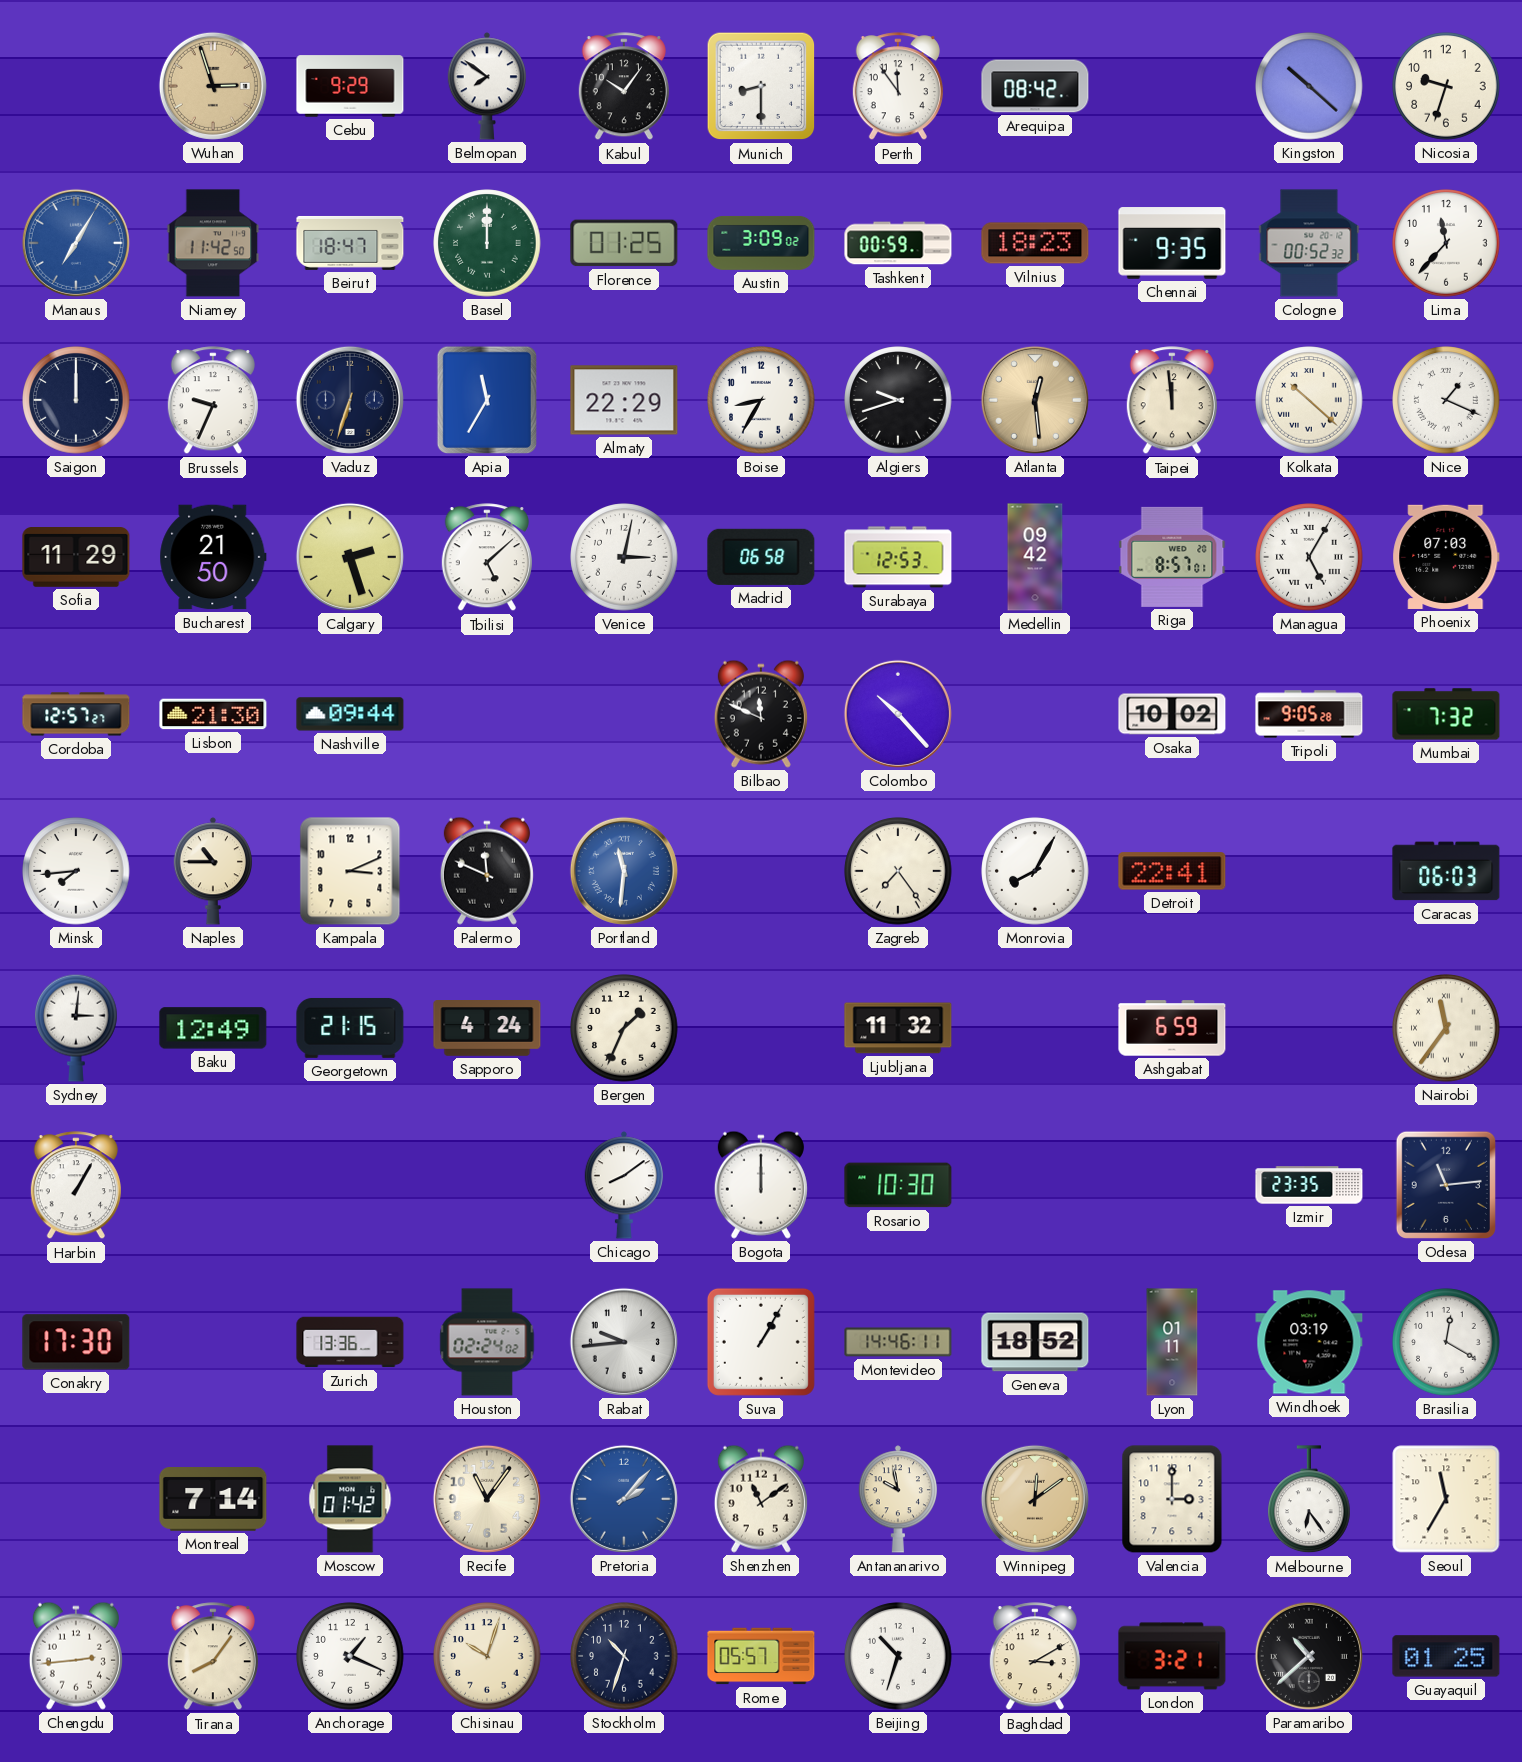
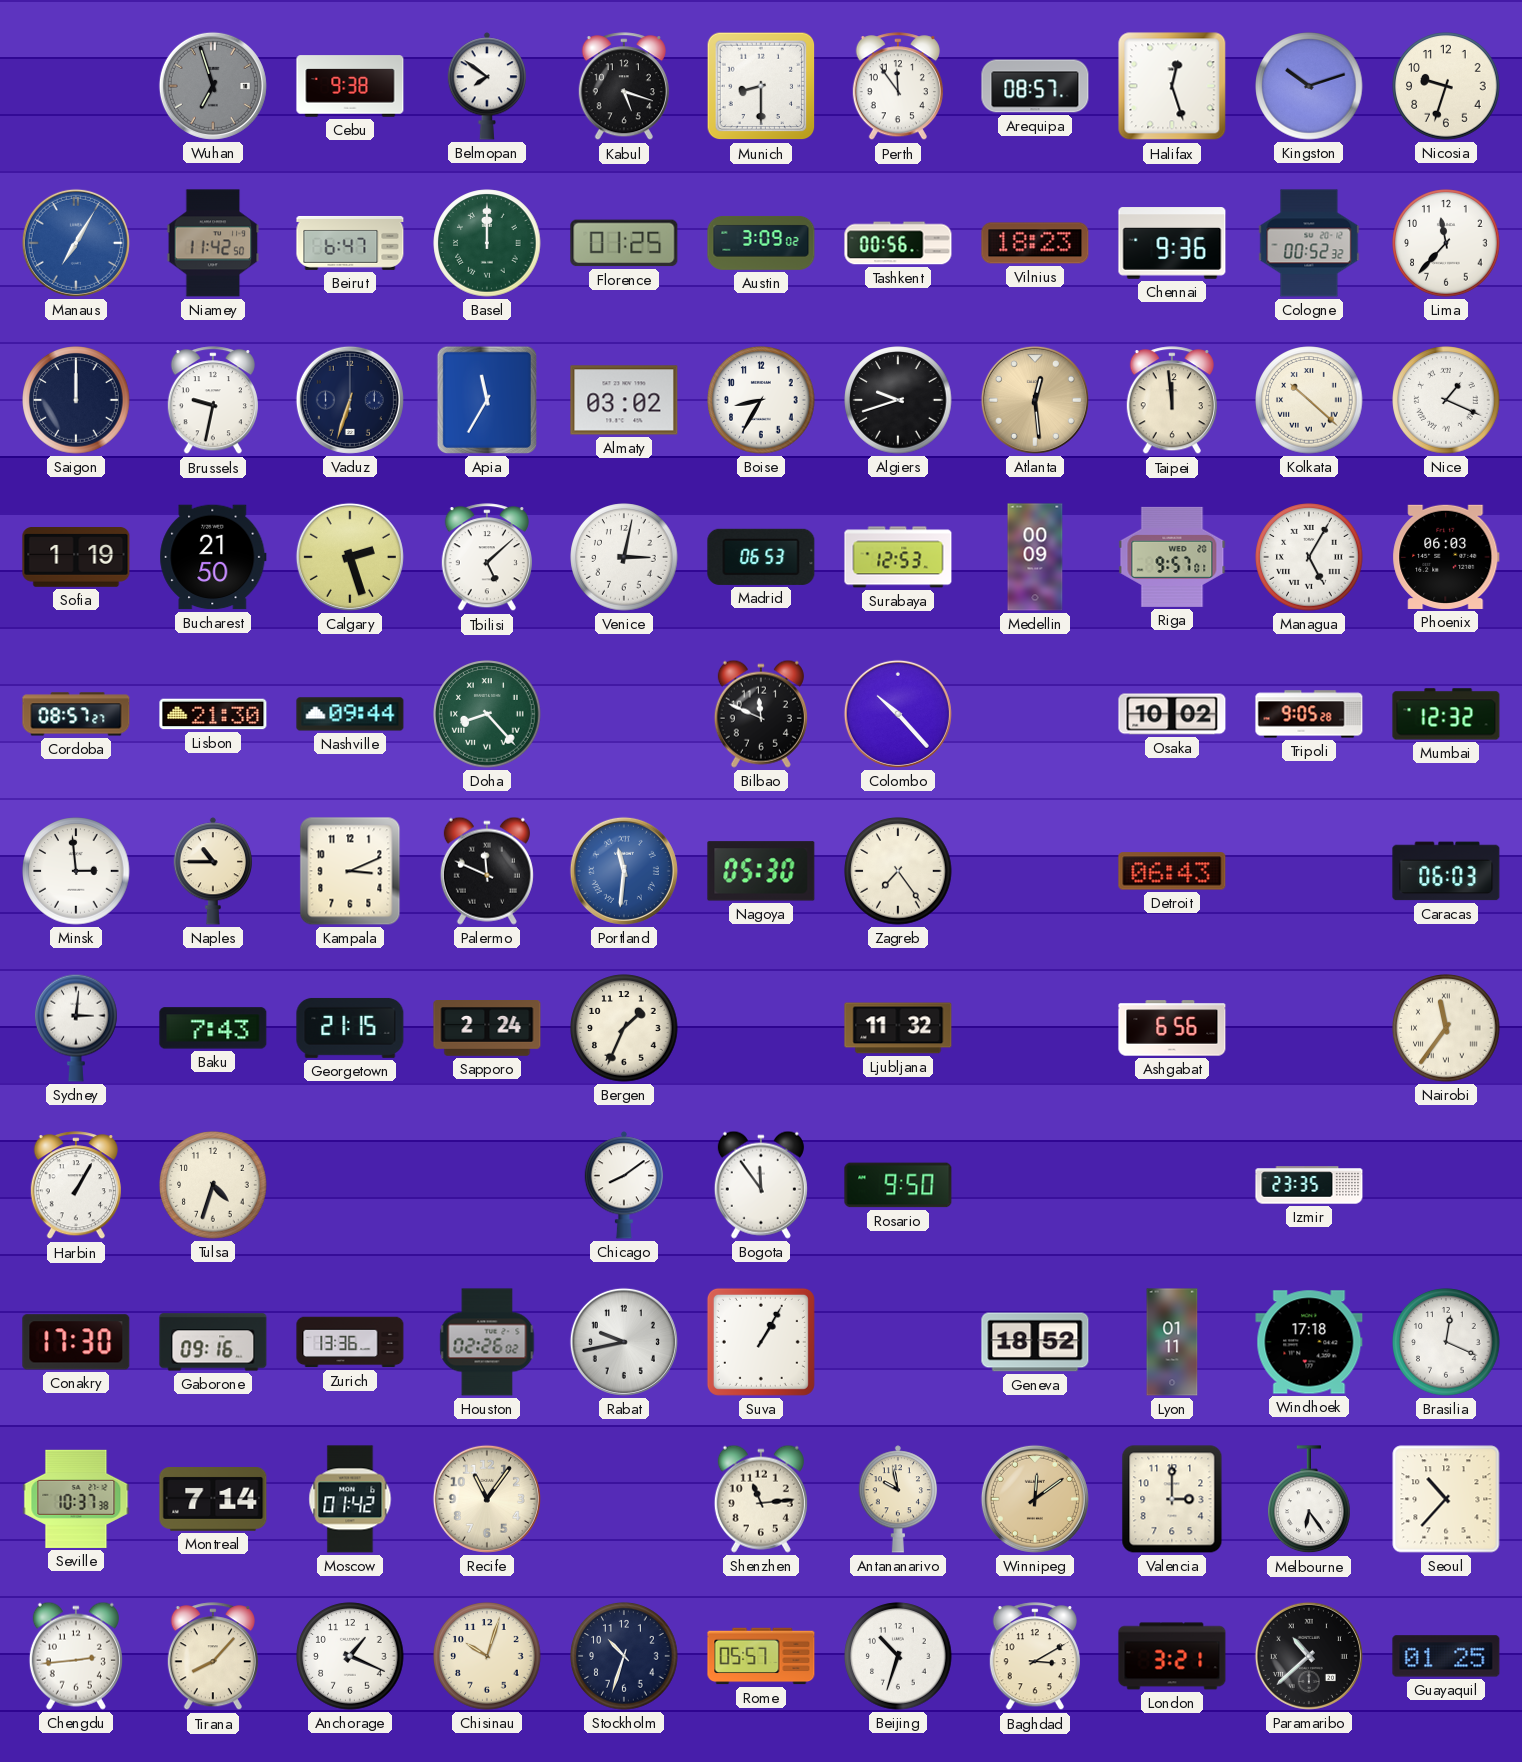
Wuhan: 2:57 -> 6:57
Wuhan dial: champagne -> grey
Cebu: 9:29 -> 9:38
Kabul: 10:06 -> 5:18
Arequipa: 08:42 -> 08:57
Halifax: none -> 12:27
Kingston: 10:22 -> 10:12
Beirut: 18:47 -> 6:47
Tashkent: 00:59 -> 00:56
Chennai: 9:35 -> 9:36
Brussels: 9:34 -> 9:32
Almaty: 22:29 -> 03:02
Sofia: 11:29 -> 1:19
Madrid: 06:58 -> 06:53
Medellin: 09:42 -> 00:09
Riga: 8:57 -> 9:57
Phoenix: 07:03 -> 06:03
Cordoba: 12:57 -> 08:57
Doha: none -> 8:23
Mumbai: 7:32 -> 12:32
Minsk: 7:44 -> 2:59
Nagoya: none -> 05:30
Monrovia: 8:05 -> none
Detroit: 22:41 -> 06:43
Baku: 12:49 -> 7:43
Sapporo: 4:24 -> 2:24
Ashgabat: 6:59 -> 6:56
Tulsa: none -> 4:33
Bogota: 12:00 -> 11:54
Rosario: 10:30 -> 9:50
Odesa: 11:14 -> none
Gaborone: none -> 09:16
Houston: 02:24 -> 02:26
Rabat: 9:44 -> 9:43
Montevideo: 14:46 -> none
Windhoek: 03:19 -> 17:18
Brasilia: 12:20 -> 12:19
Seville: none -> 10:37
Pretoria: 2:07 -> none
Shenzhen: 11:09 -> 11:14
Seoul: 11:35 -> 10:37
Tirana: 8:06 -> 8:07
